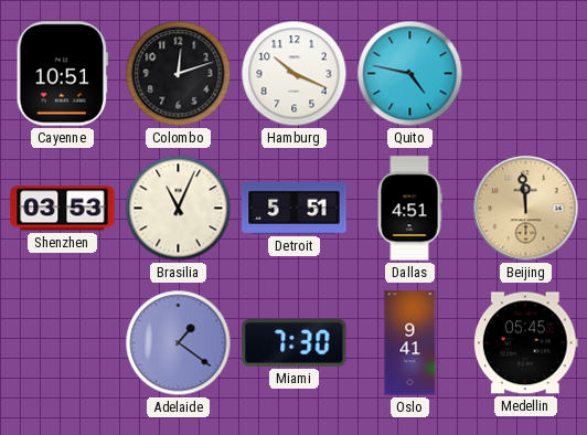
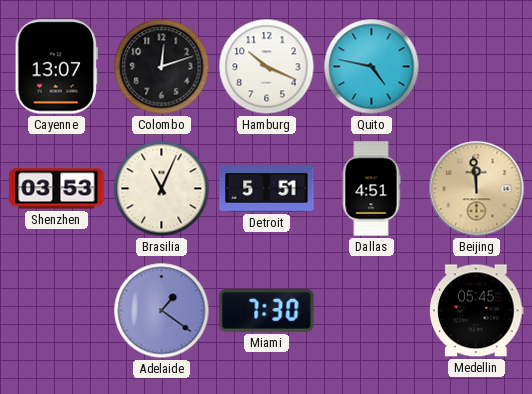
Cayenne: 10:51 -> 13:07
Oslo: 9:41 -> none
